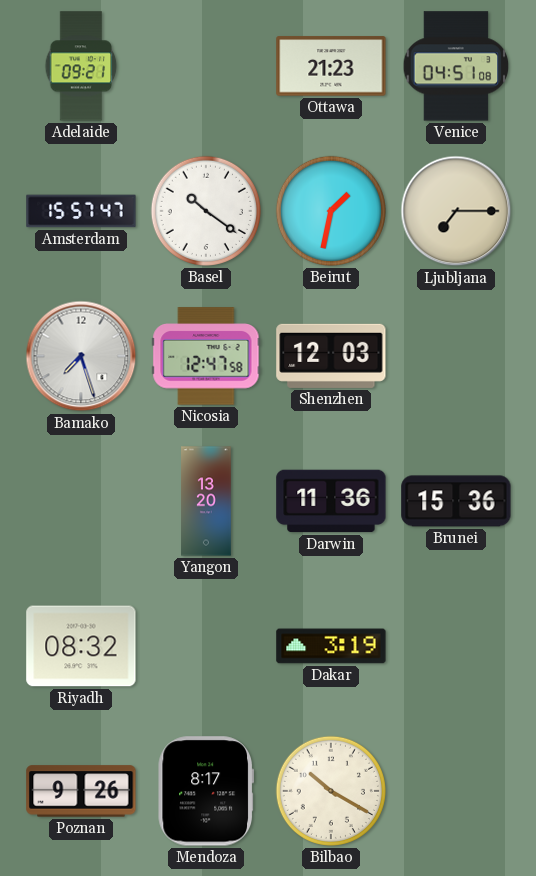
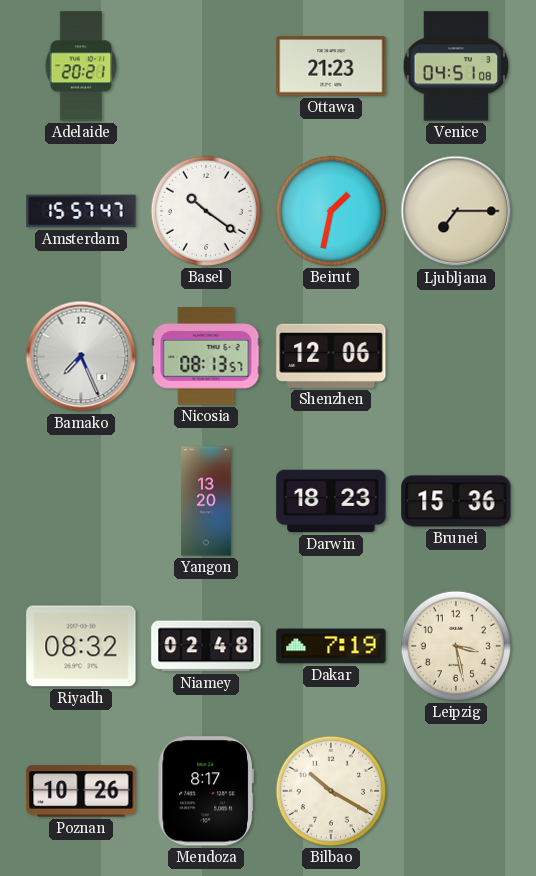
Adelaide: 09:21 -> 20:21
Bamako: 7:27 -> 7:26
Nicosia: 12:47 -> 08:13
Shenzhen: 12:03 -> 12:06
Darwin: 11:36 -> 18:23
Niamey: none -> 02:48
Dakar: 3:19 -> 7:19
Leipzig: none -> 3:28
Poznan: 9:26 -> 10:26
